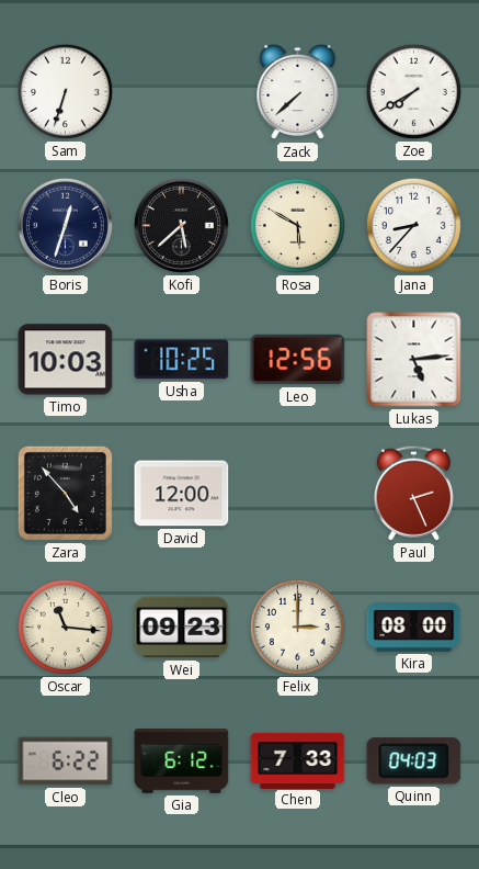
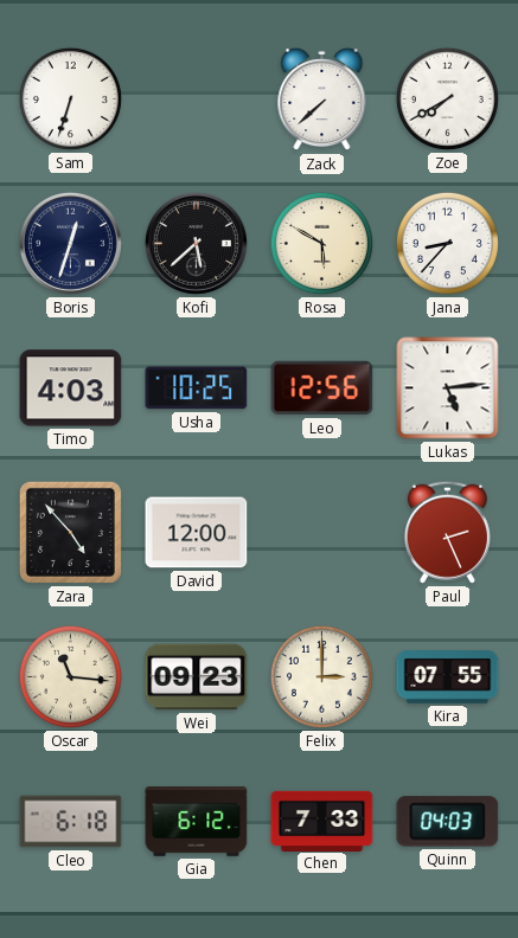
Timo: 10:03 -> 4:03
Kira: 08:00 -> 07:55
Cleo: 6:22 -> 6:18
